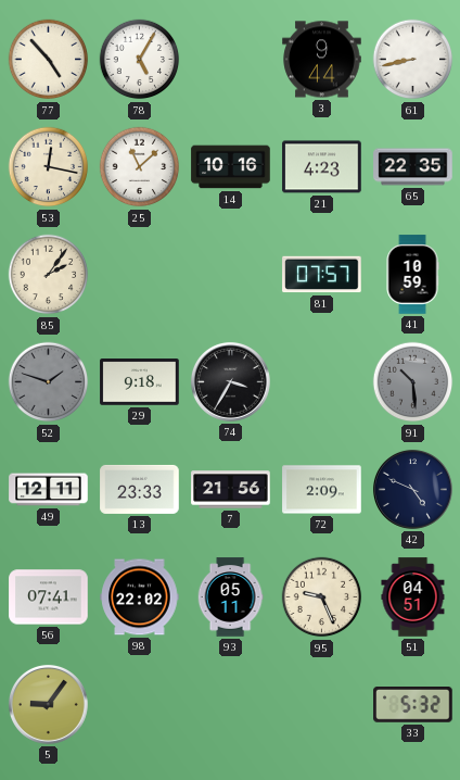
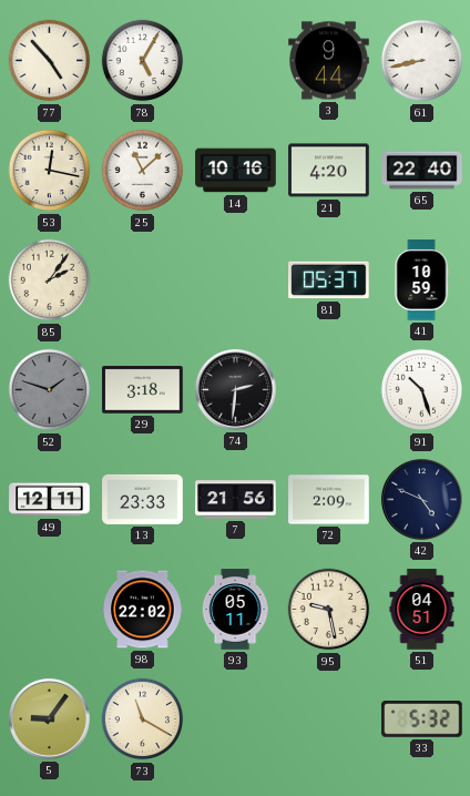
21: 4:23 -> 4:20
65: 22:35 -> 22:40
81: 07:57 -> 05:37
29: 9:18 -> 3:18
74: 3:35 -> 2:31
91: 10:29 -> 10:27
91 dial: grey -> white
56: 07:41 -> none
95: 9:26 -> 9:28
73: none -> 11:20
